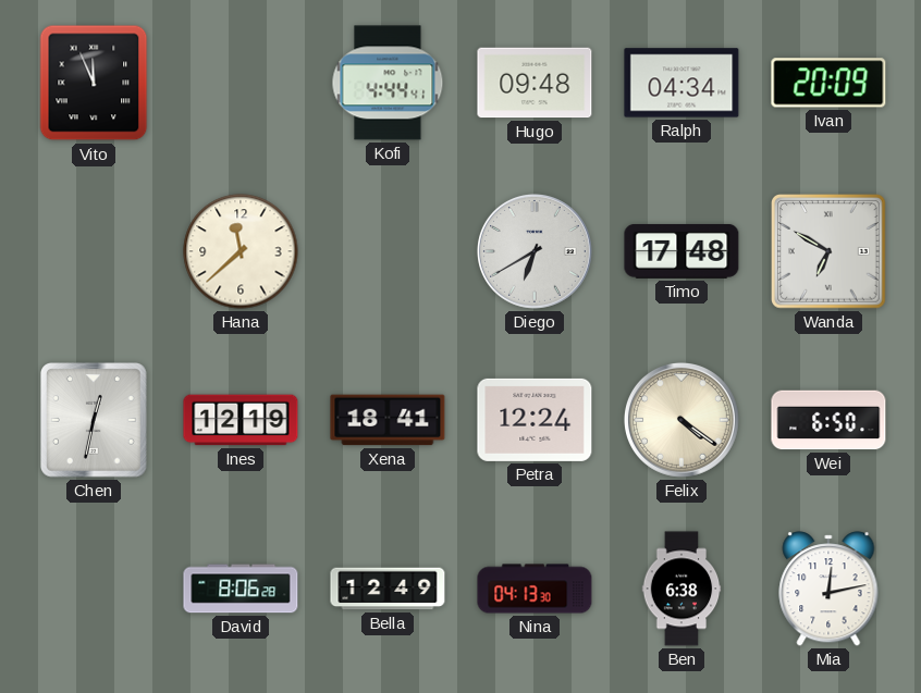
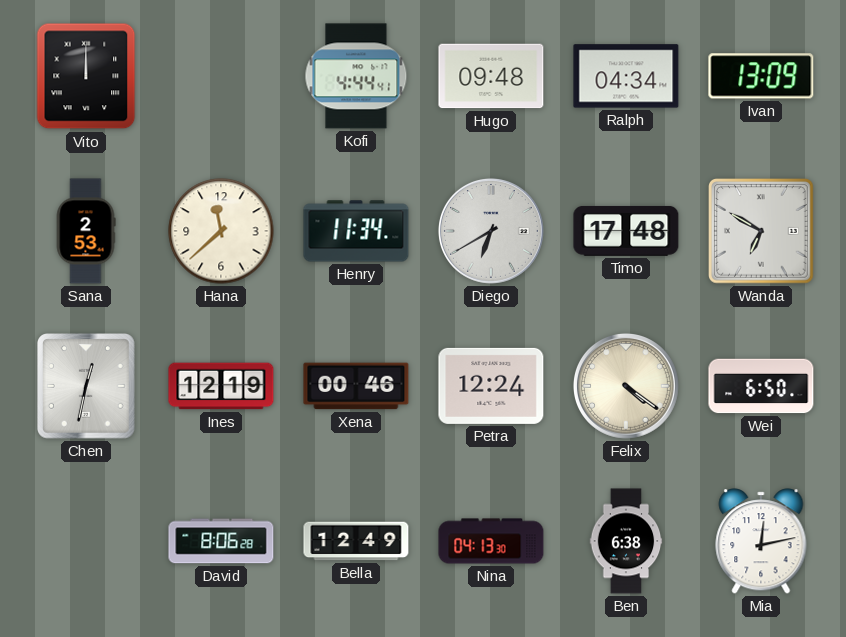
Vito: 11:56 -> 12:00
Ivan: 20:09 -> 13:09
Sana: none -> 2:53
Henry: none -> 11:34
Xena: 18:41 -> 00:46
